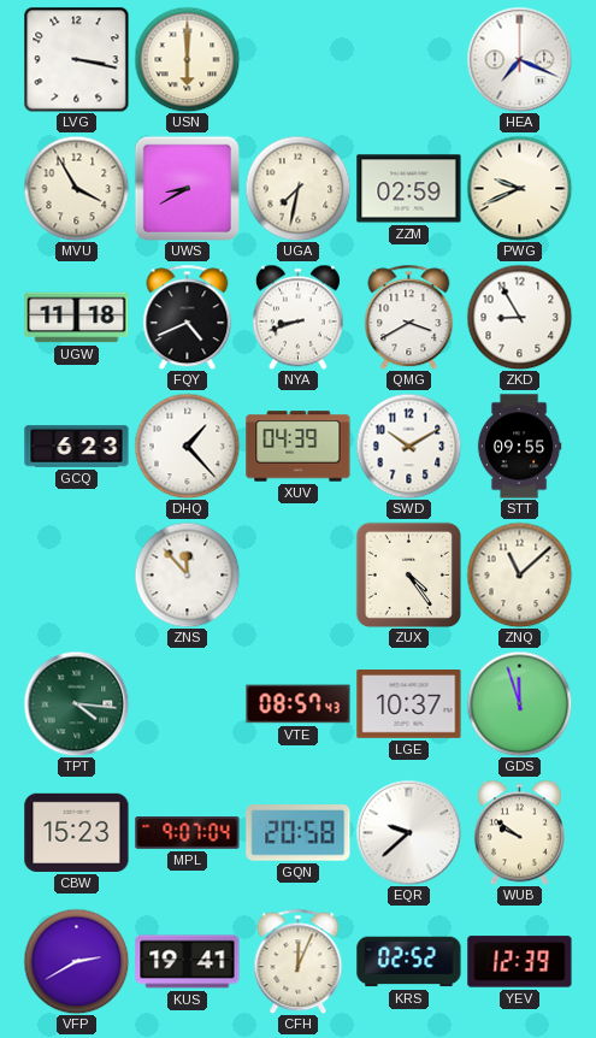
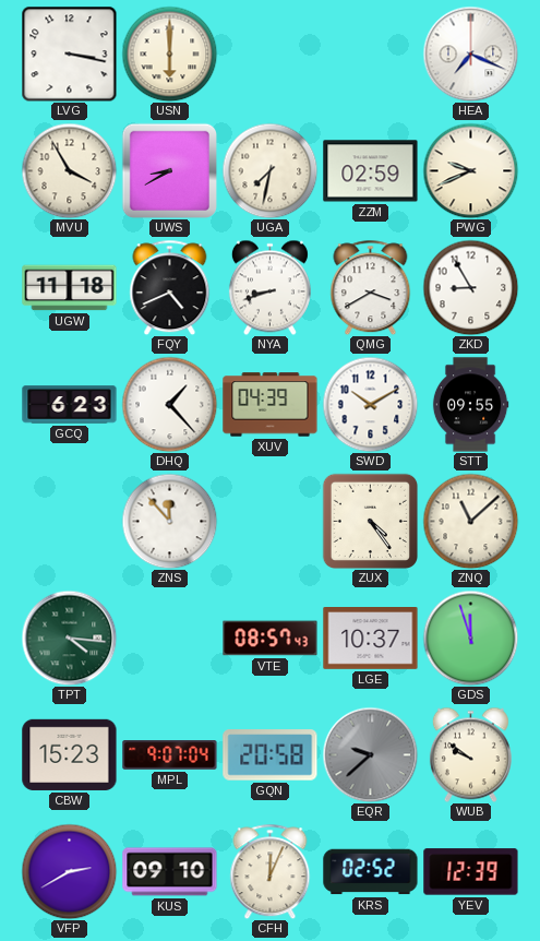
EQR dial: white -> grey
KUS: 19:41 -> 09:10
